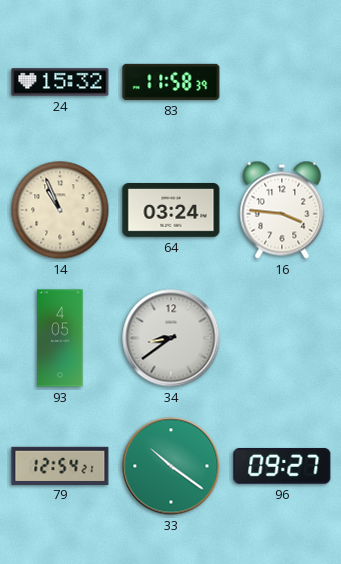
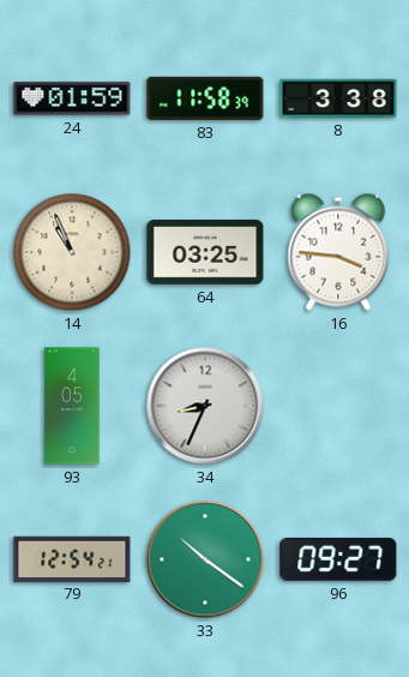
24: 15:32 -> 01:59
8: none -> 3:38
64: 03:24 -> 03:25
34: 8:39 -> 8:34
